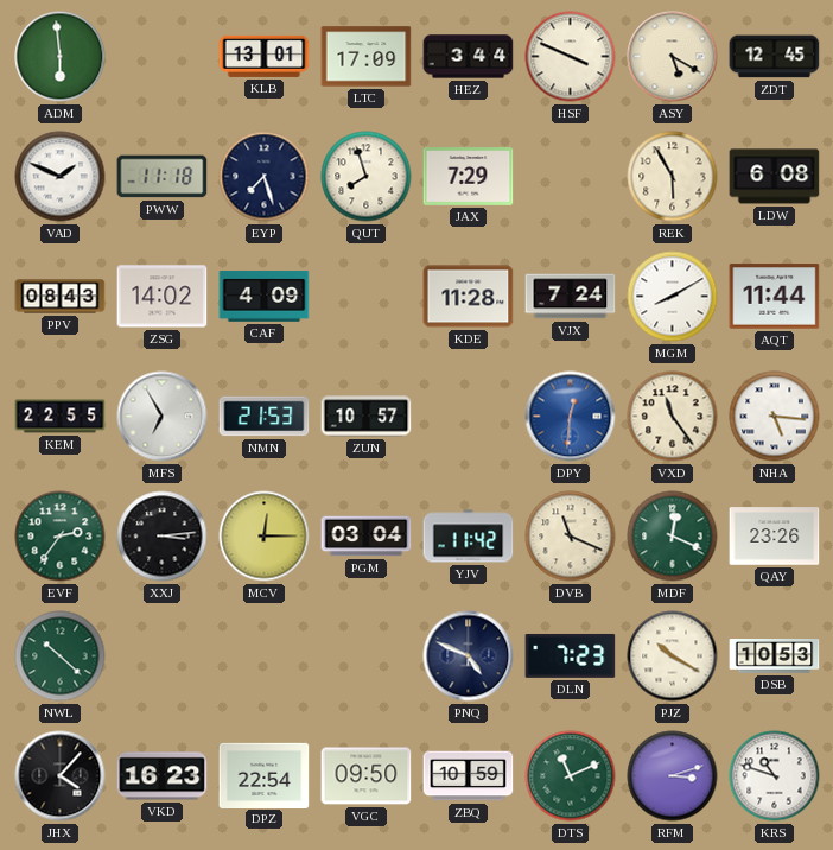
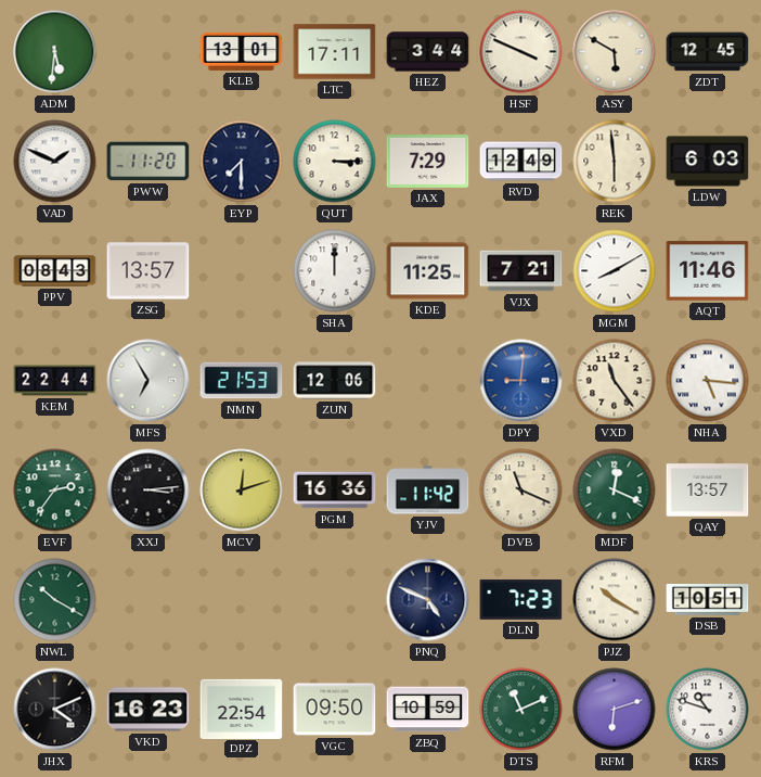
ADM: 5:59 -> 5:31
LTC: 17:09 -> 17:11
ASY: 5:20 -> 5:50
PWW: 11:18 -> 11:20
EYP: 7:27 -> 7:30
QUT: 7:57 -> 3:15
RVD: none -> 12:49
REK: 5:55 -> 5:59
LDW: 6:08 -> 6:03
ZSG: 14:02 -> 13:57
CAF: 4:09 -> none
SHA: none -> 12:00
KDE: 11:28 -> 11:25
VJX: 7:24 -> 7:21
AQT: 11:44 -> 11:46
KEM: 22:55 -> 22:44
ZUN: 10:57 -> 12:06
DPY: 12:31 -> 9:01
MCV: 12:15 -> 12:12
PGM: 03:04 -> 16:36
QAY: 23:26 -> 13:57
NWL: 10:22 -> 10:20
DSB: 10:53 -> 10:51
JHX: 4:07 -> 4:11
RFM: 3:12 -> 6:12
